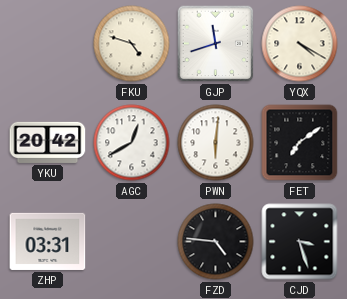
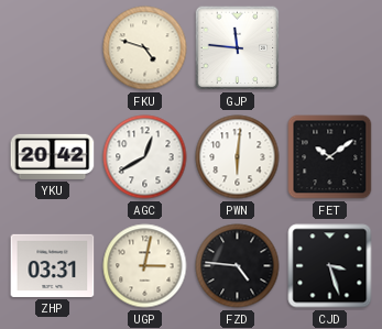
GJP: 11:42 -> 11:46
YQX: 4:20 -> none
FET: 7:09 -> 10:09
UGP: none -> 3:02
